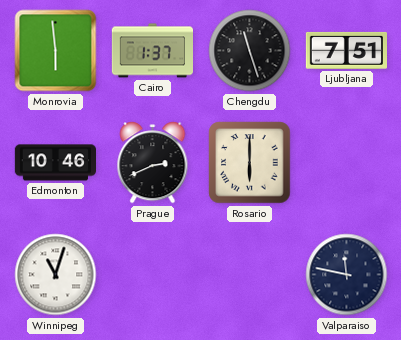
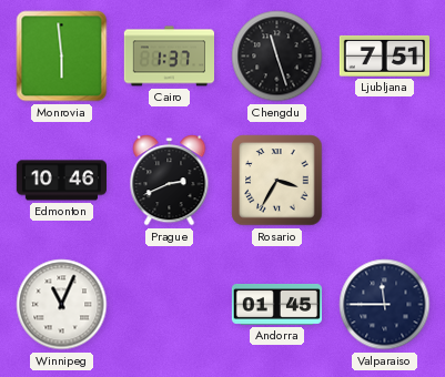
Rosario: 6:00 -> 3:35
Winnipeg: 11:03 -> 11:04
Andorra: none -> 01:45
Valparaiso: 11:47 -> 11:45
